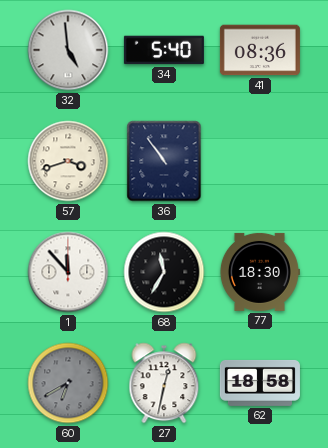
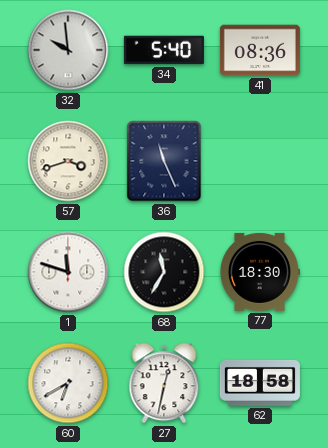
32: 4:59 -> 9:59
36: 10:54 -> 11:26
1: 11:53 -> 11:48
60 dial: grey -> white
